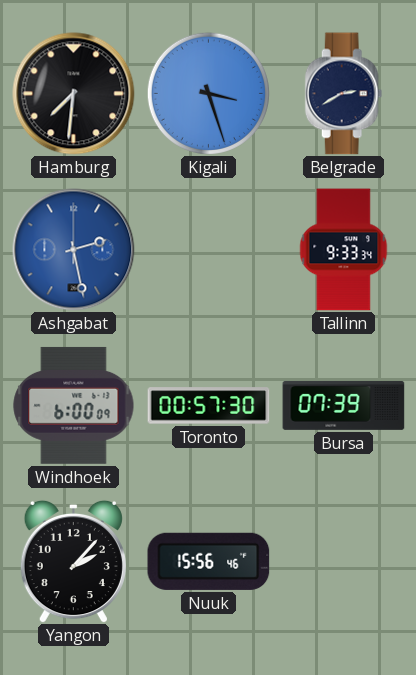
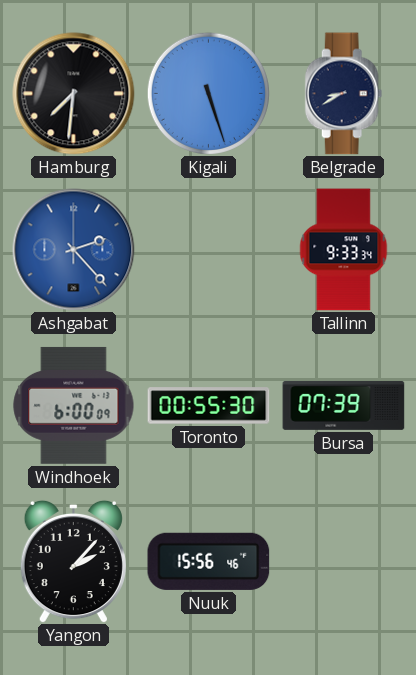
Kigali: 3:27 -> 5:27
Belgrade: 2:40 -> 8:40
Ashgabat: 2:28 -> 2:23
Toronto: 00:57 -> 00:55
